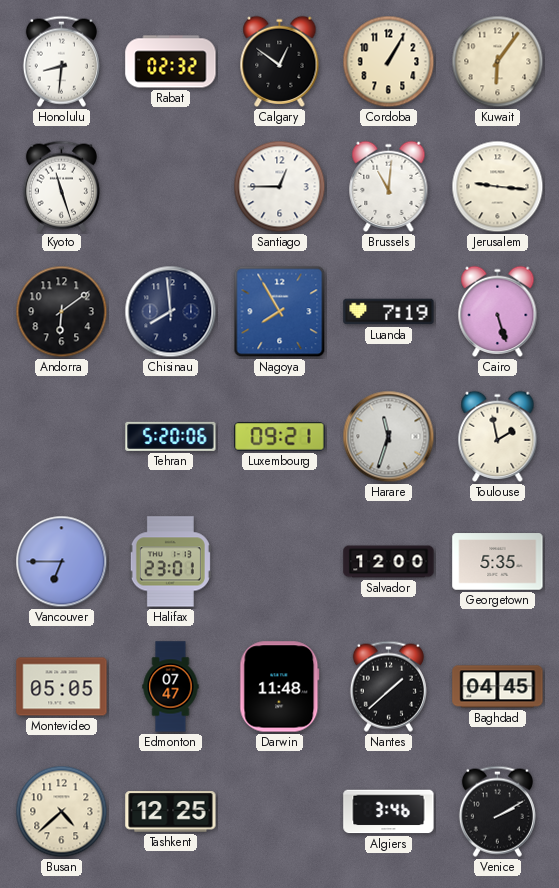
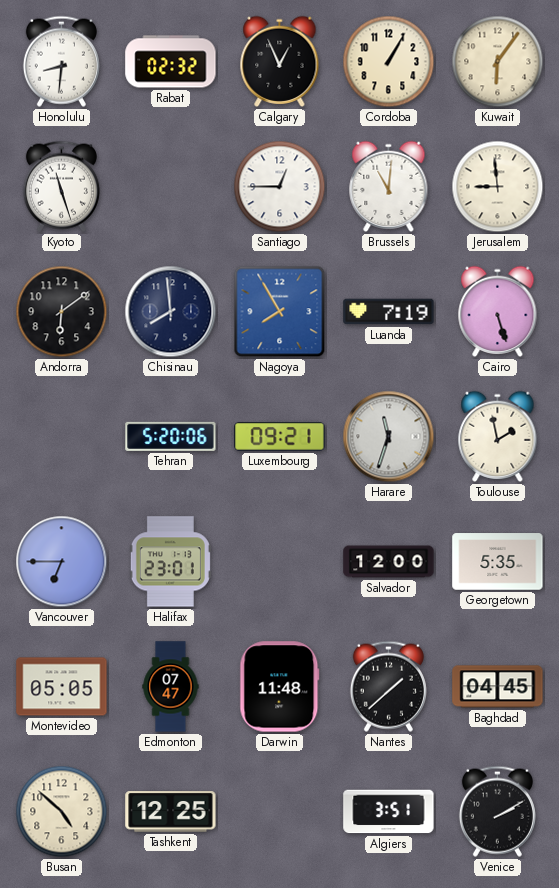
Calgary: 12:51 -> 12:56
Jerusalem: 9:16 -> 8:59
Busan: 4:38 -> 4:52
Algiers: 3:46 -> 3:51
